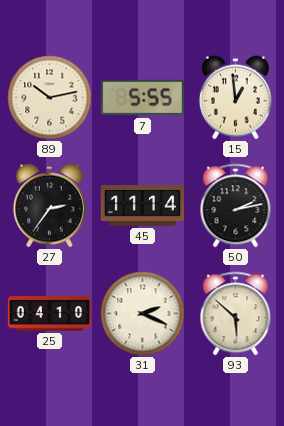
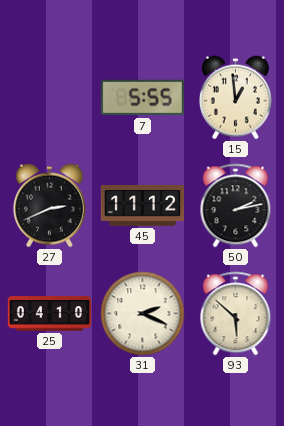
89: 10:13 -> none
27: 2:36 -> 2:41
45: 11:14 -> 11:12
